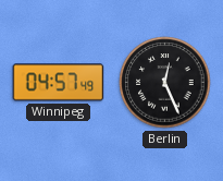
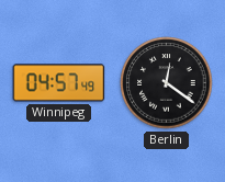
Berlin: 12:26 -> 12:21
